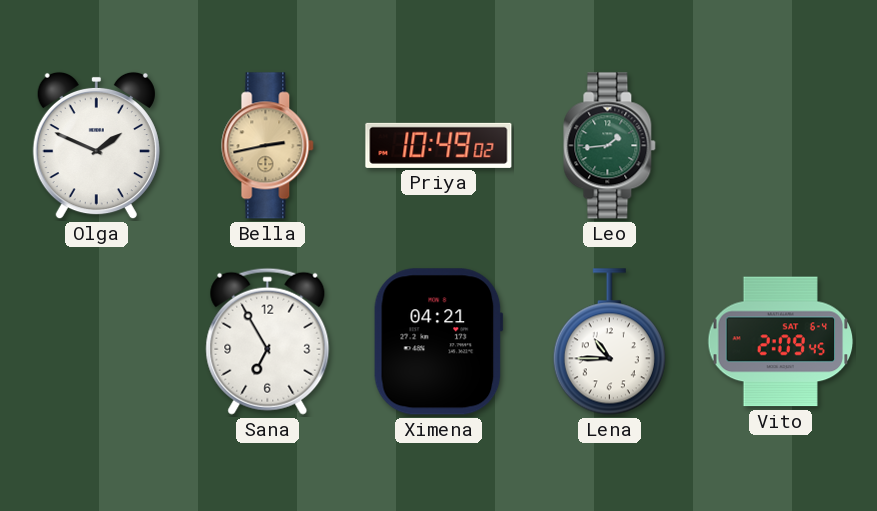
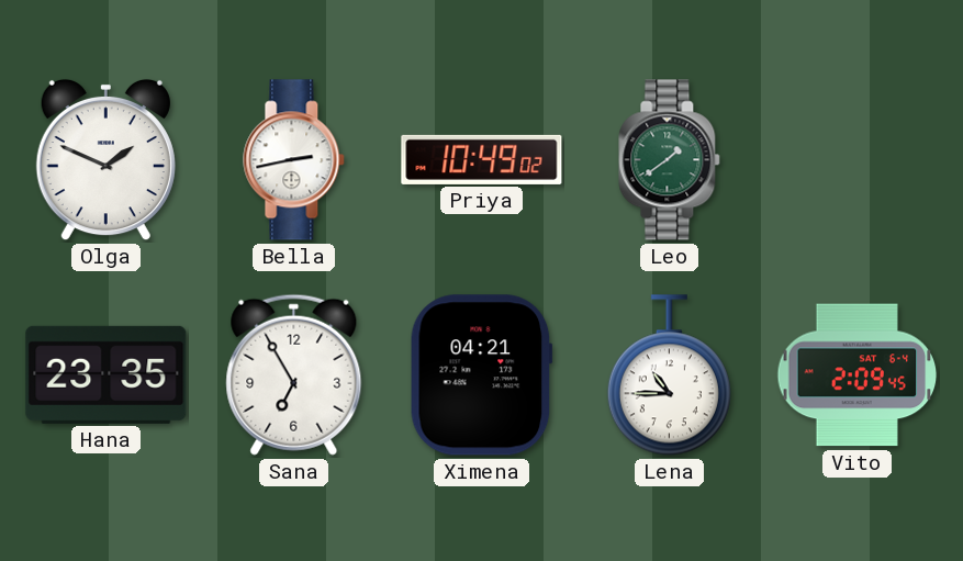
Bella dial: champagne -> white
Leo: 1:44 -> 1:39
Hana: none -> 23:35
